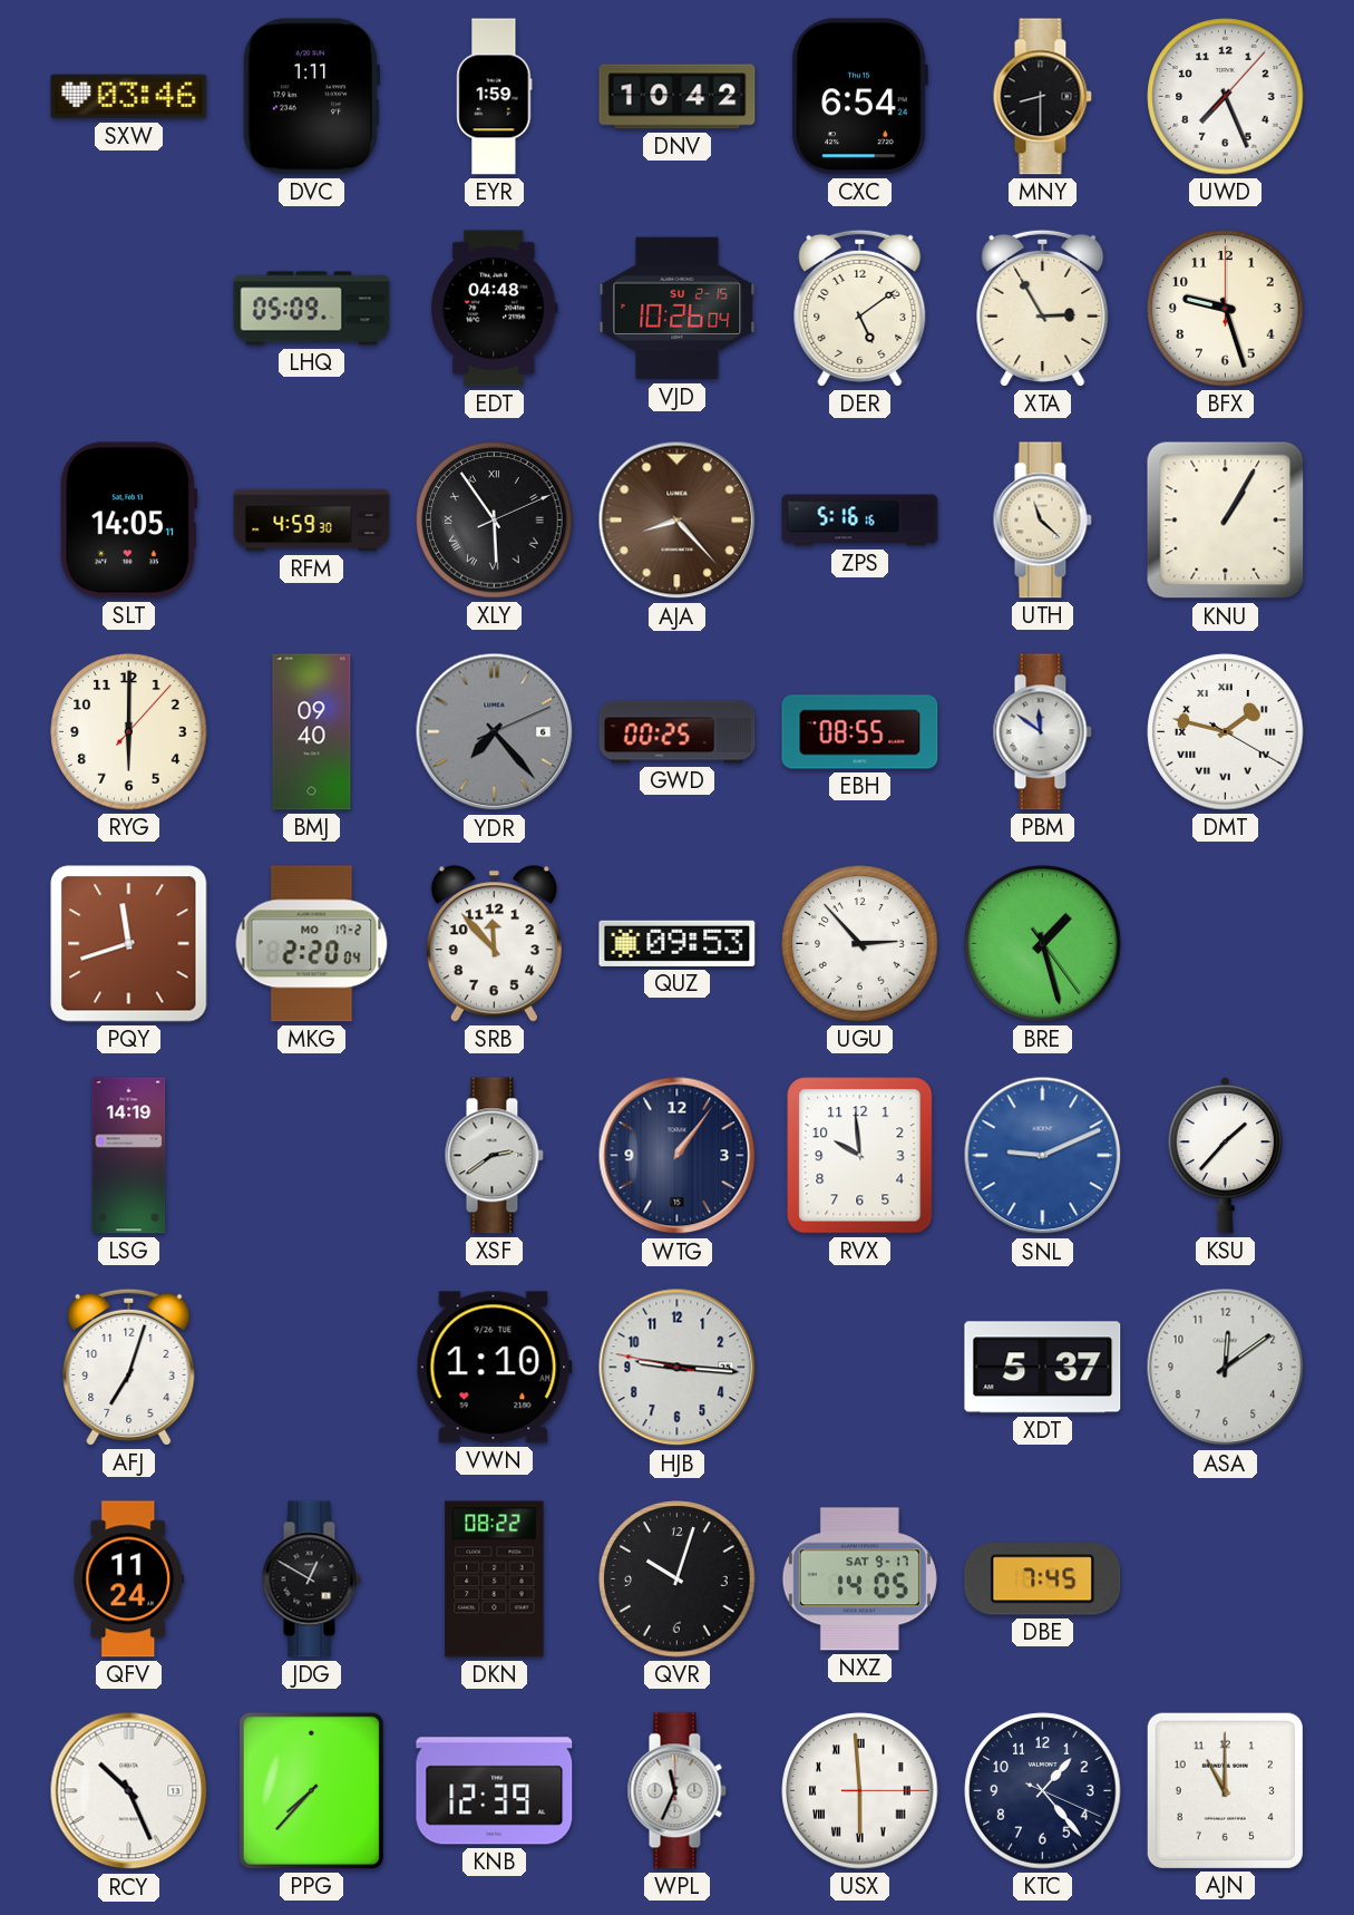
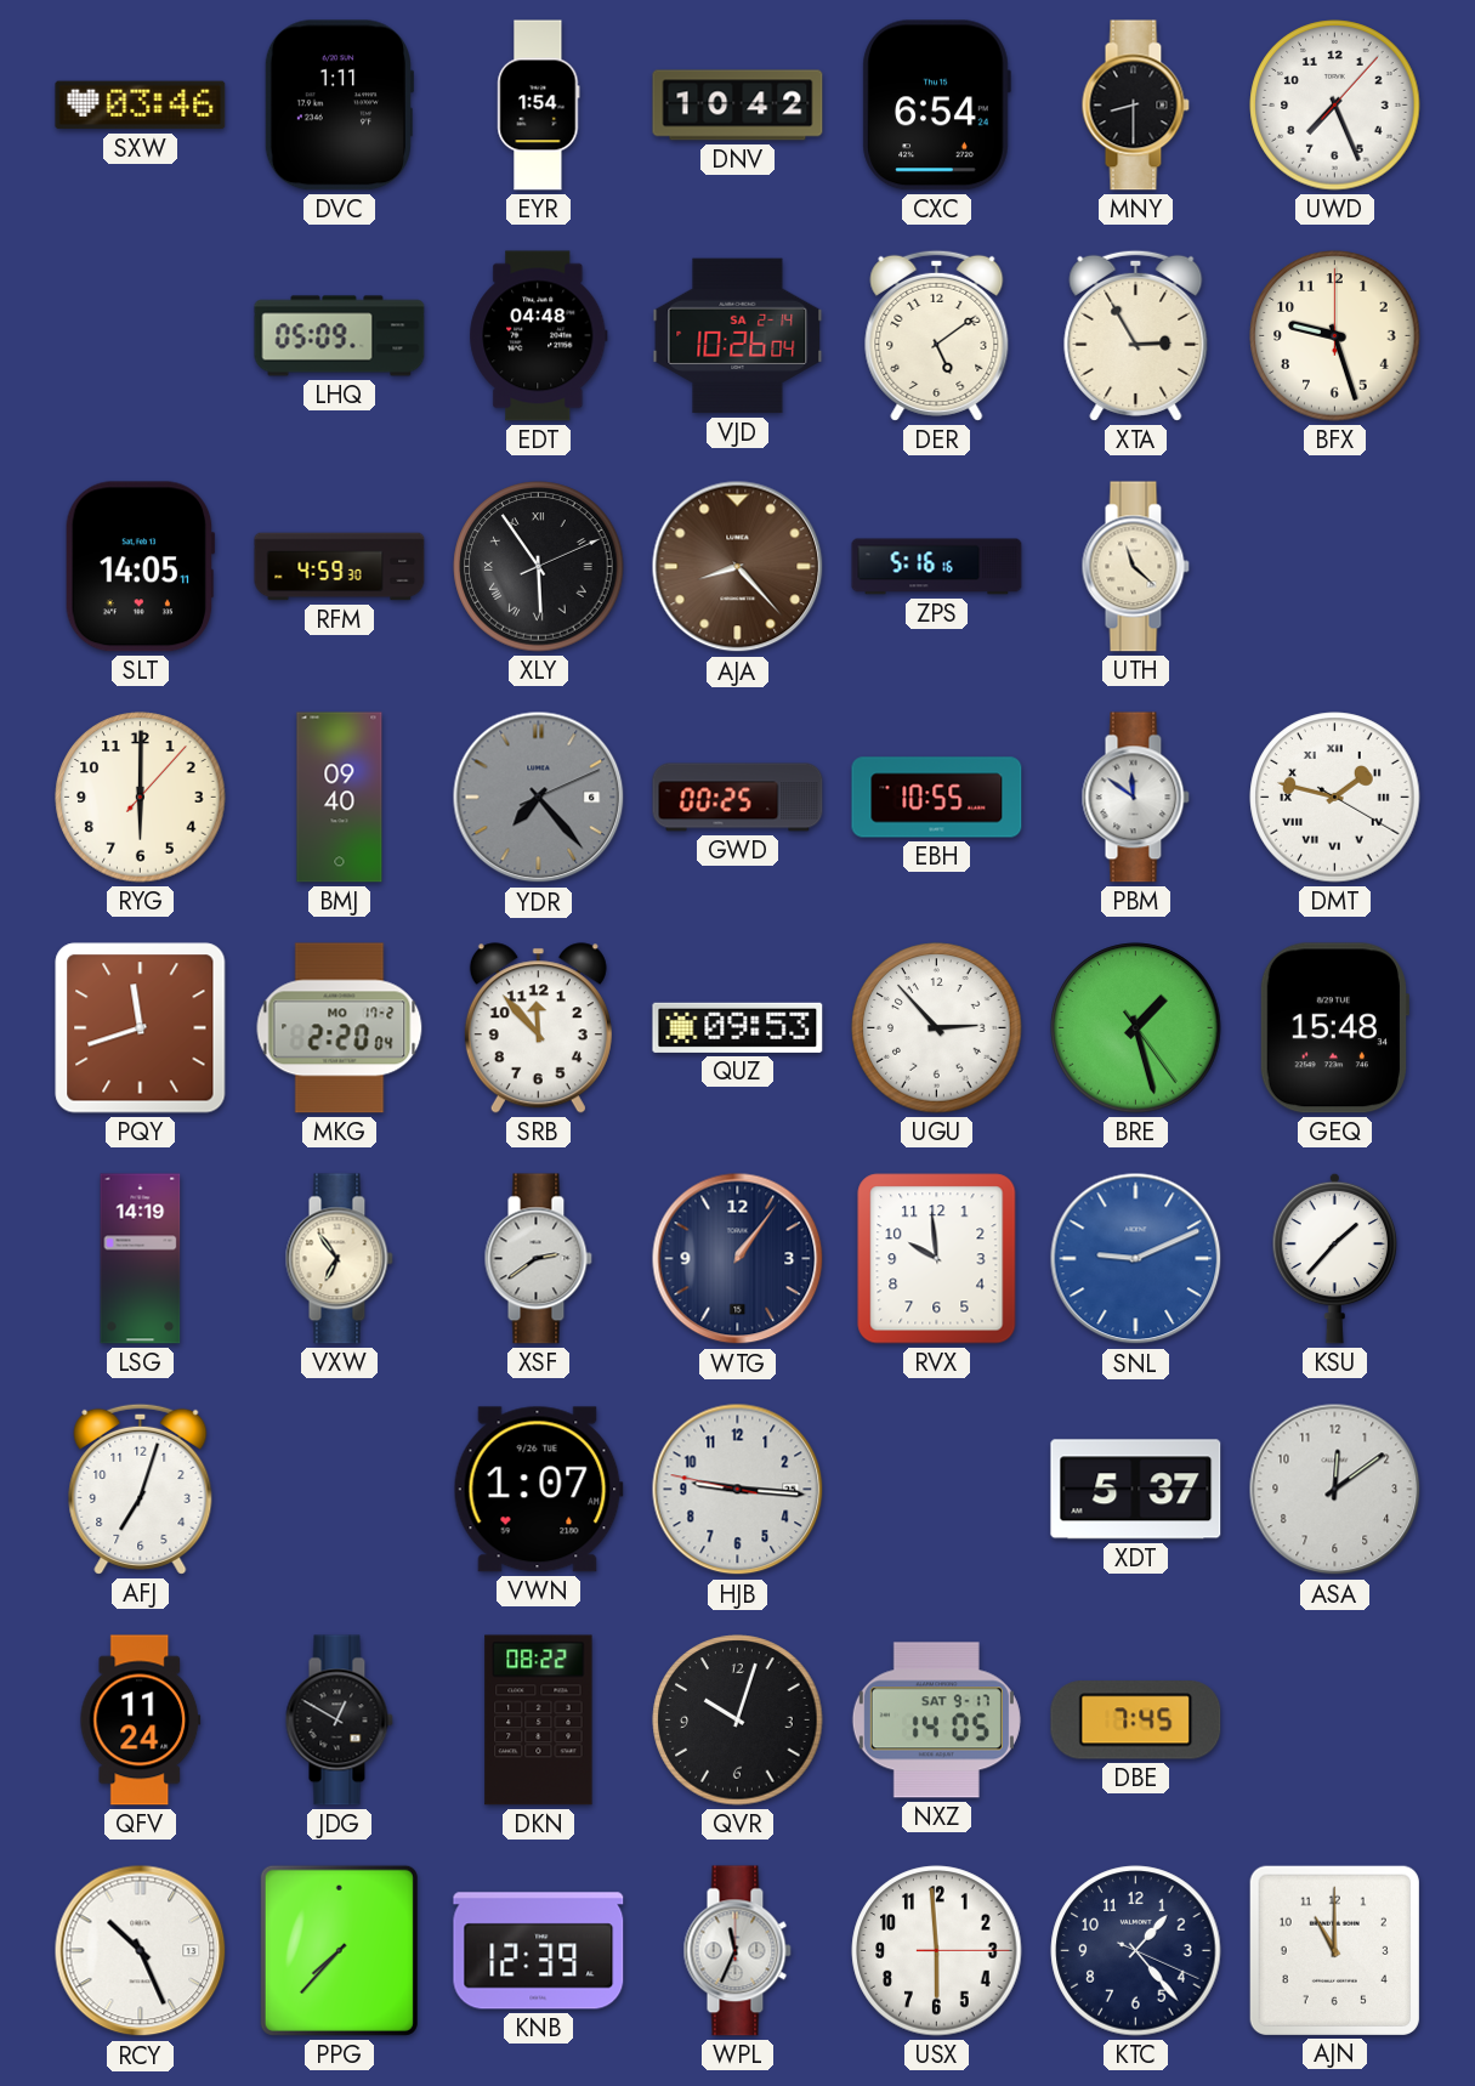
EYR: 1:59 -> 1:54
VJD date: SU 2-15 -> SA 2-14
KNU: 1:05 -> none
EBH: 08:55 -> 10:55
GEQ: none -> 15:48
VXW: none -> 6:54
VWN: 1:10 -> 1:07
USX numerals: Roman -> Arabic
